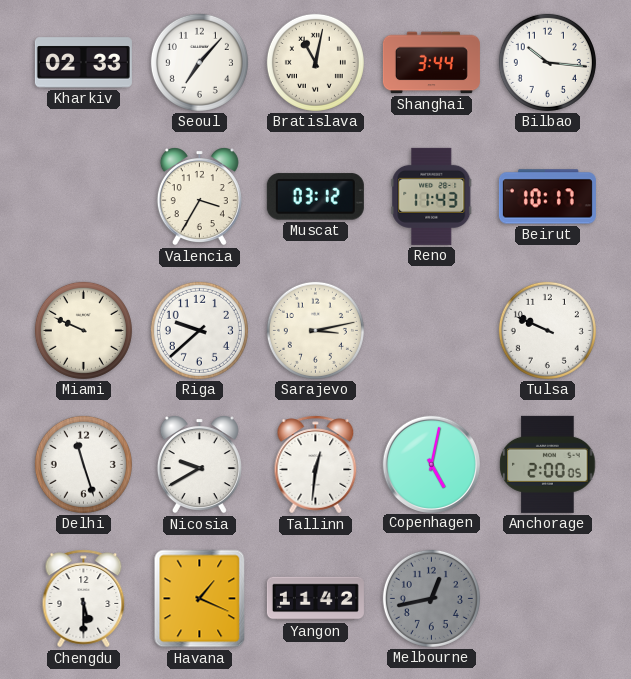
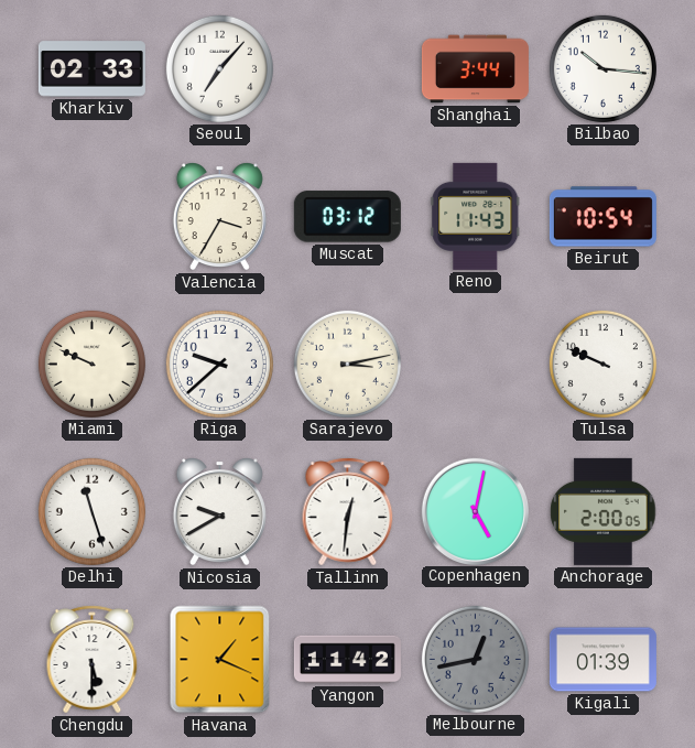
Bratislava: 11:02 -> none
Beirut: 10:17 -> 10:54
Kigali: none -> 01:39
